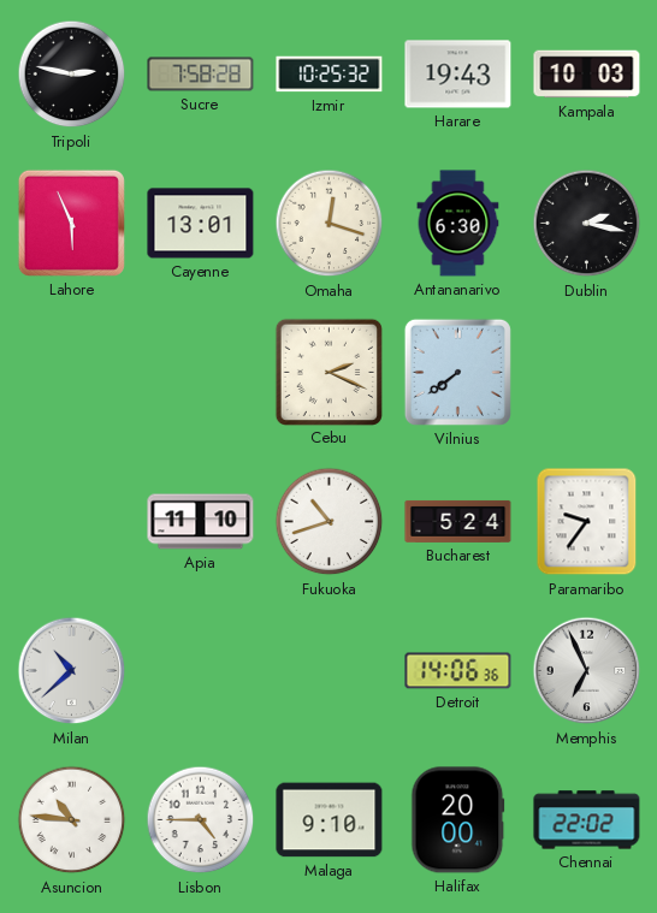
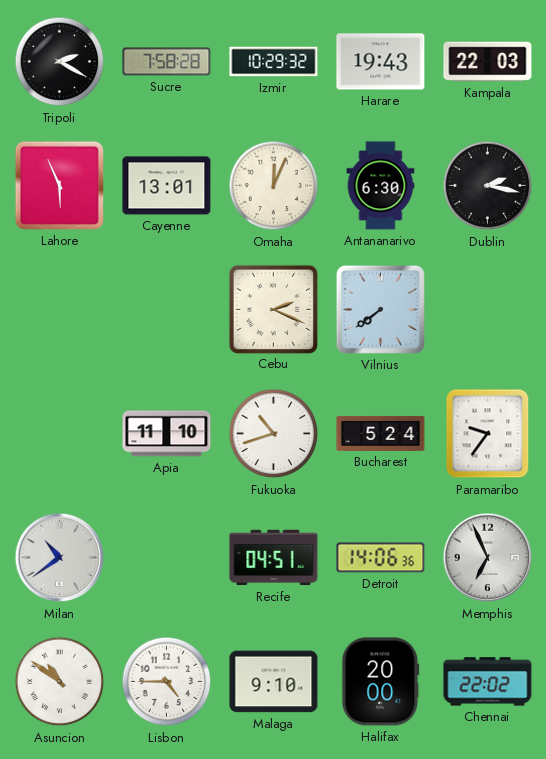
Tripoli: 2:47 -> 2:20
Izmir: 10:25 -> 10:29
Kampala: 10:03 -> 22:03
Omaha: 12:18 -> 12:04
Milan: 10:38 -> 10:39
Recife: none -> 04:51
Asuncion: 10:46 -> 10:51
